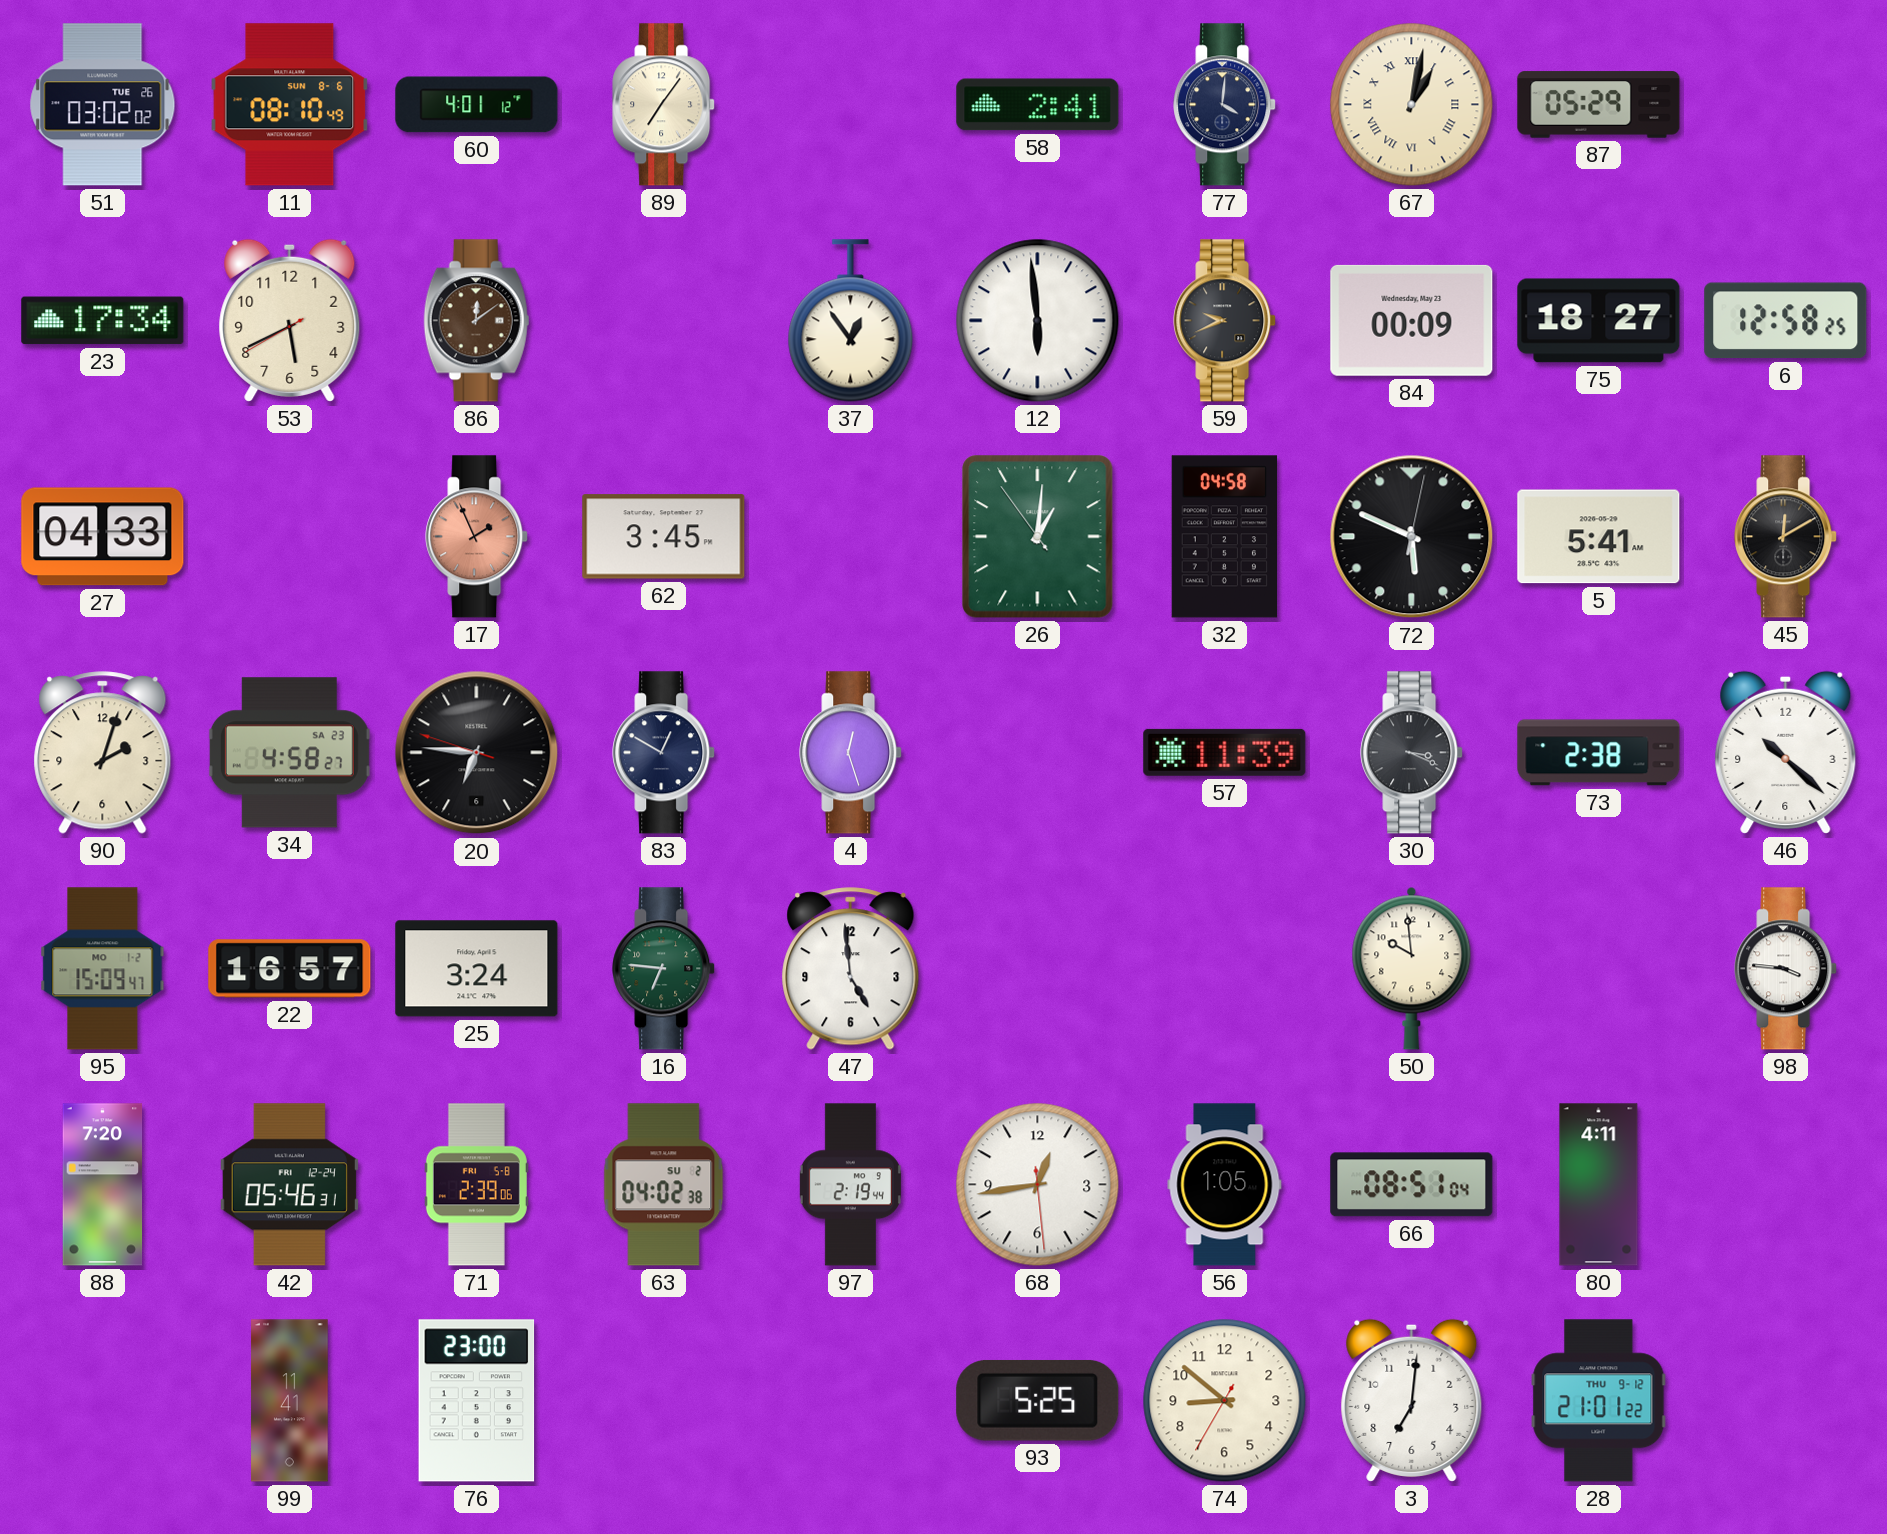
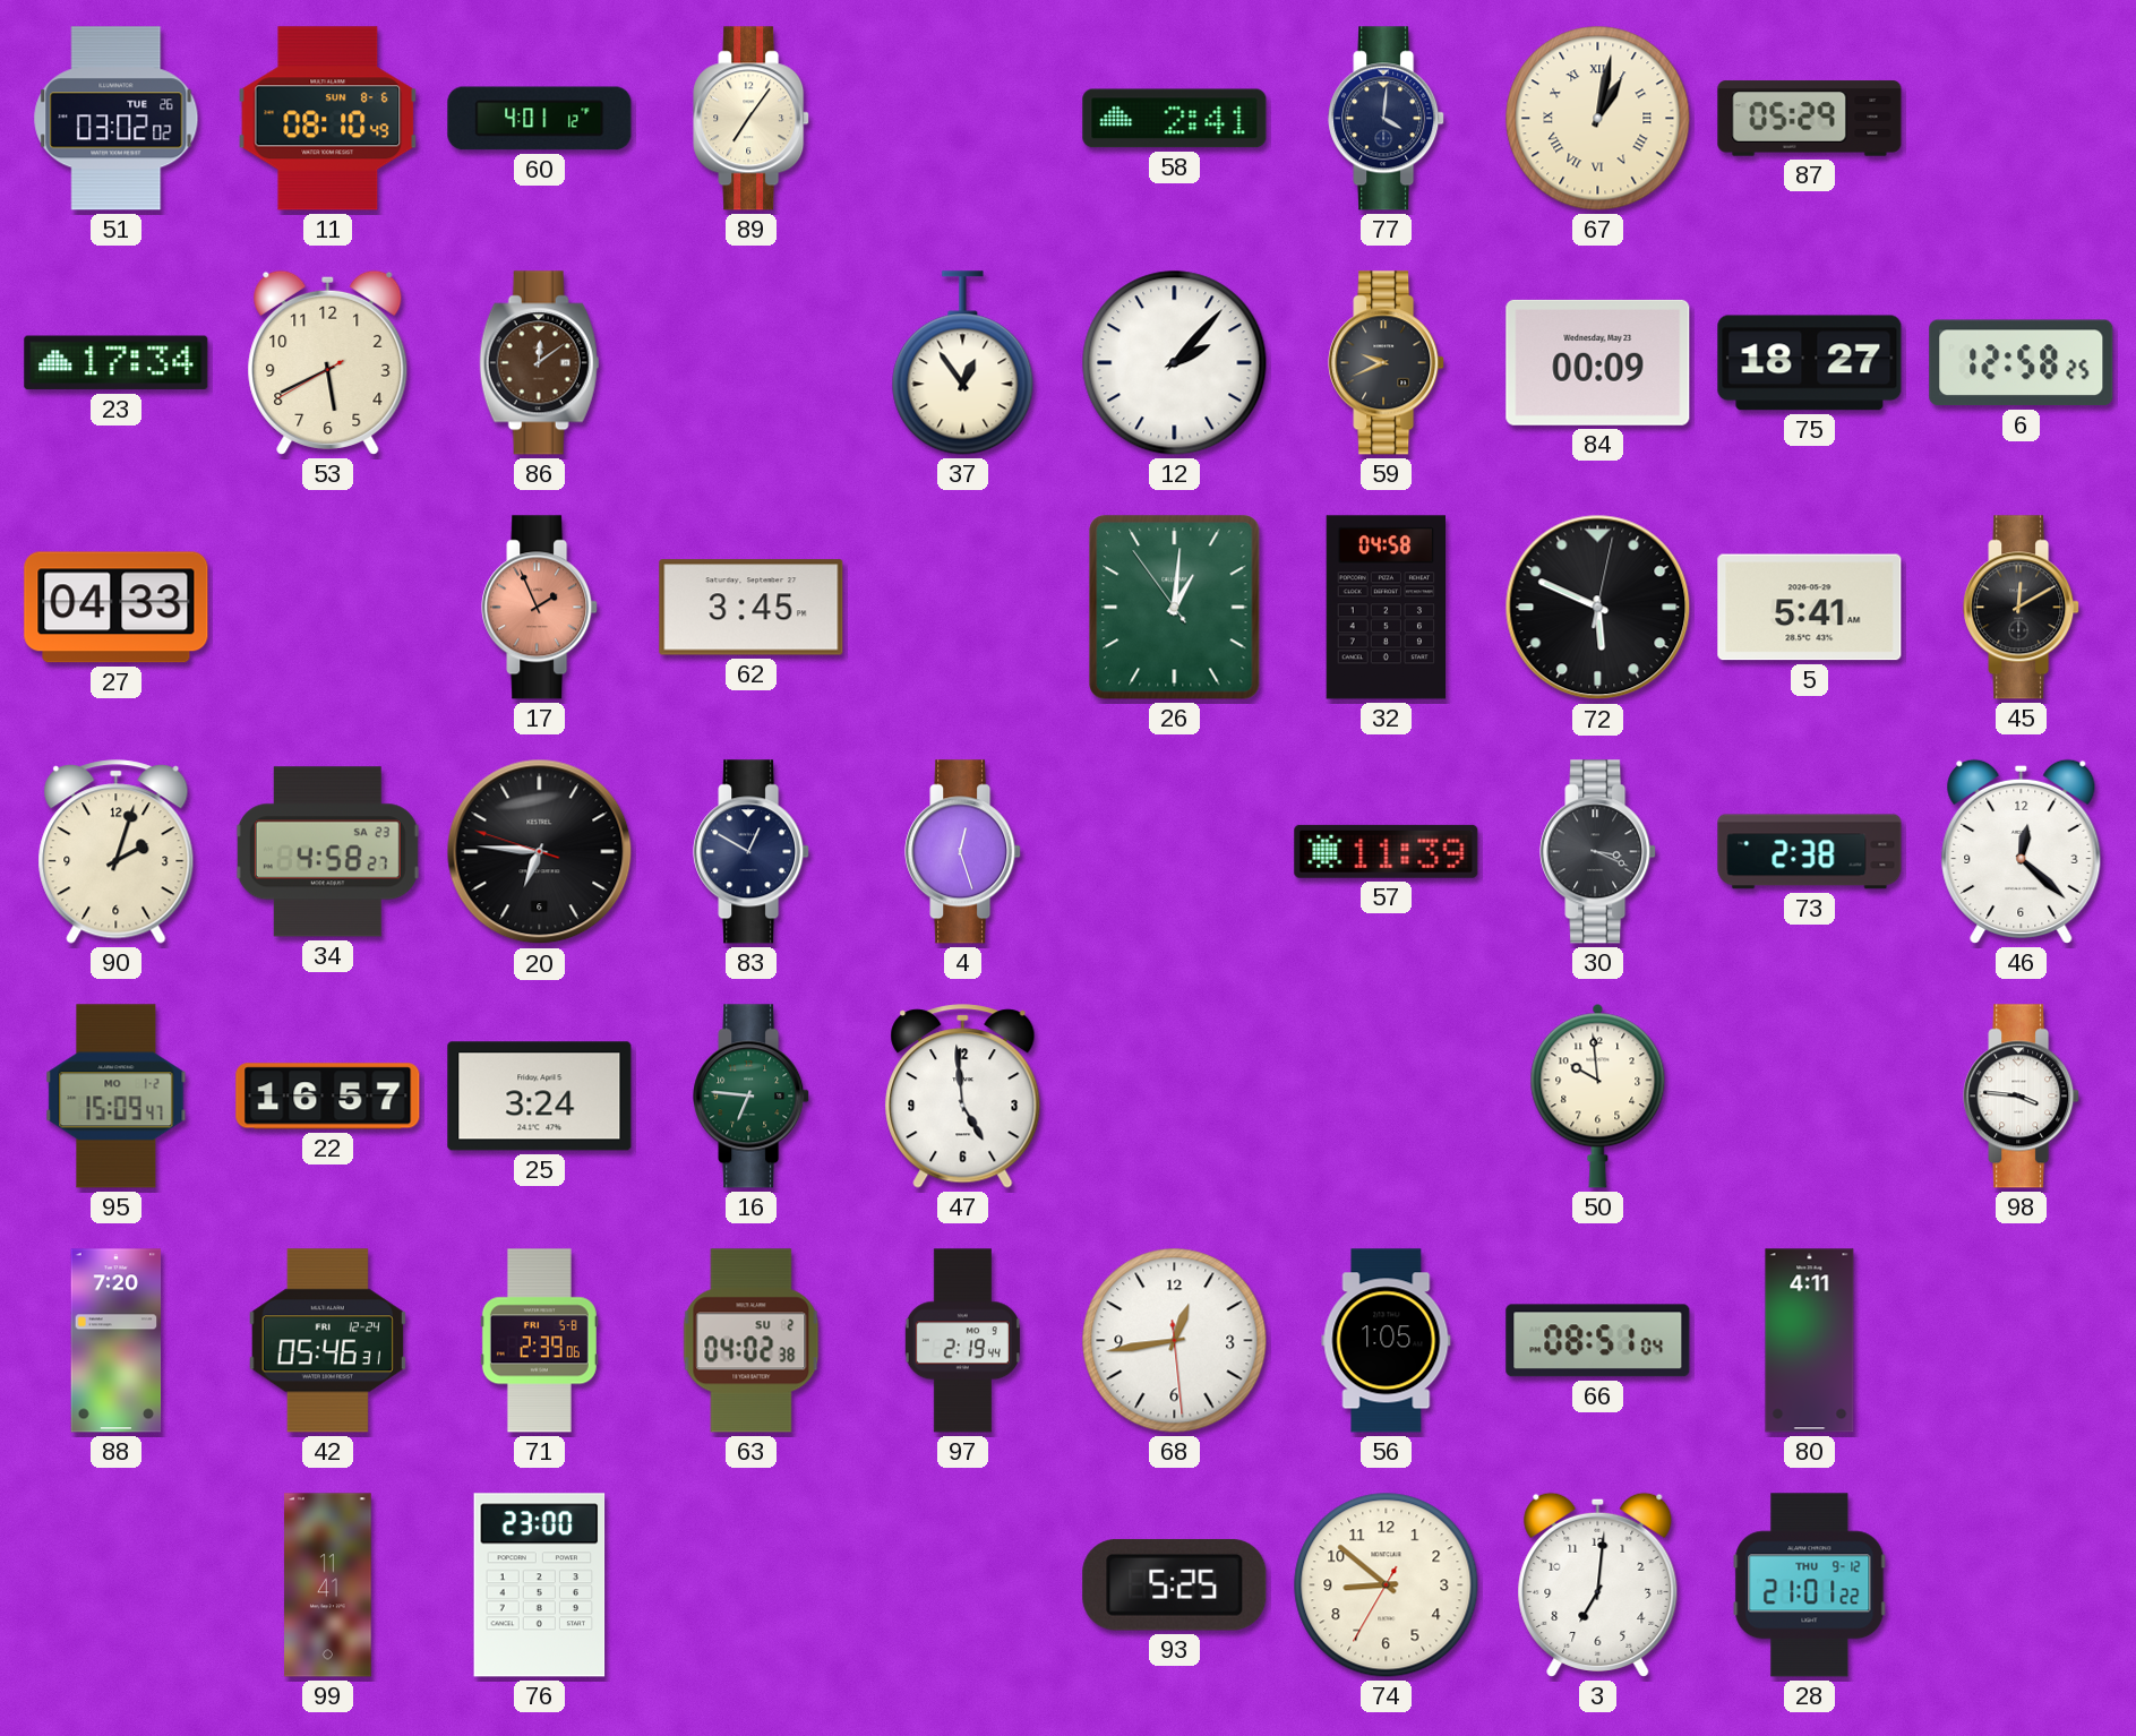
12: 5:59 -> 2:07
46: 10:22 -> 12:22
